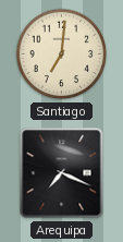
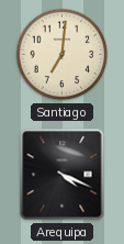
Arequipa: 7:19 -> 4:19
